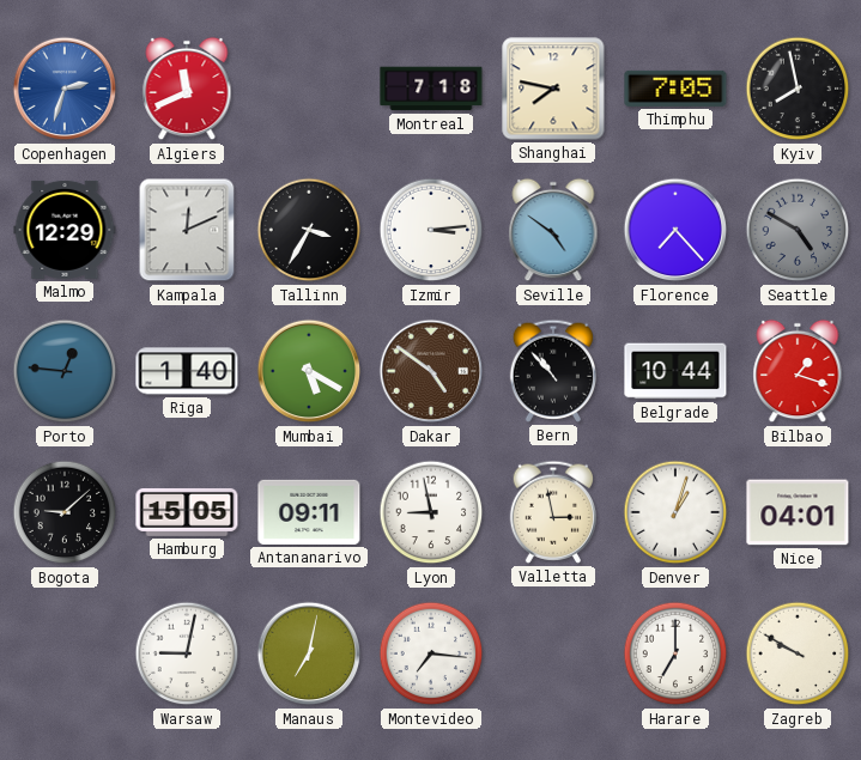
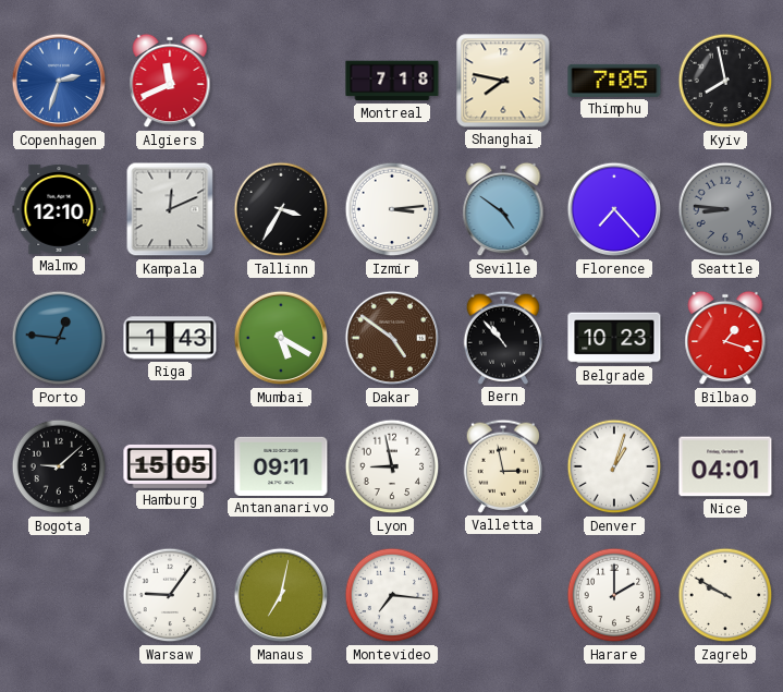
Malmo: 12:29 -> 12:10
Seattle: 4:50 -> 8:46
Riga: 1:40 -> 1:43
Belgrade: 10:44 -> 10:23
Warsaw: 9:02 -> 9:06
Harare: 7:00 -> 2:00
